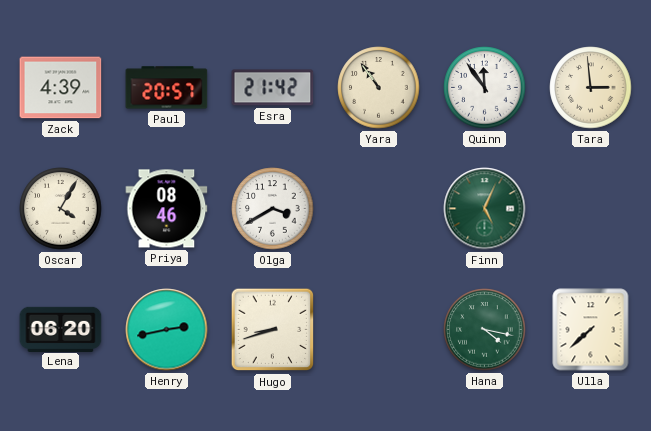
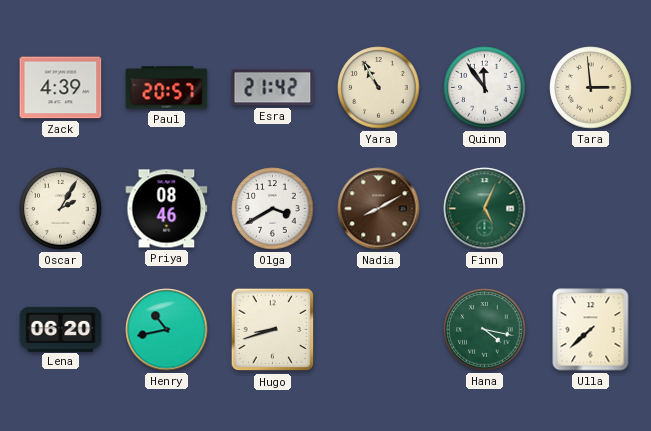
Yara: 10:54 -> 10:55
Oscar: 4:05 -> 2:05
Nadia: none -> 8:10
Henry: 2:43 -> 10:43
